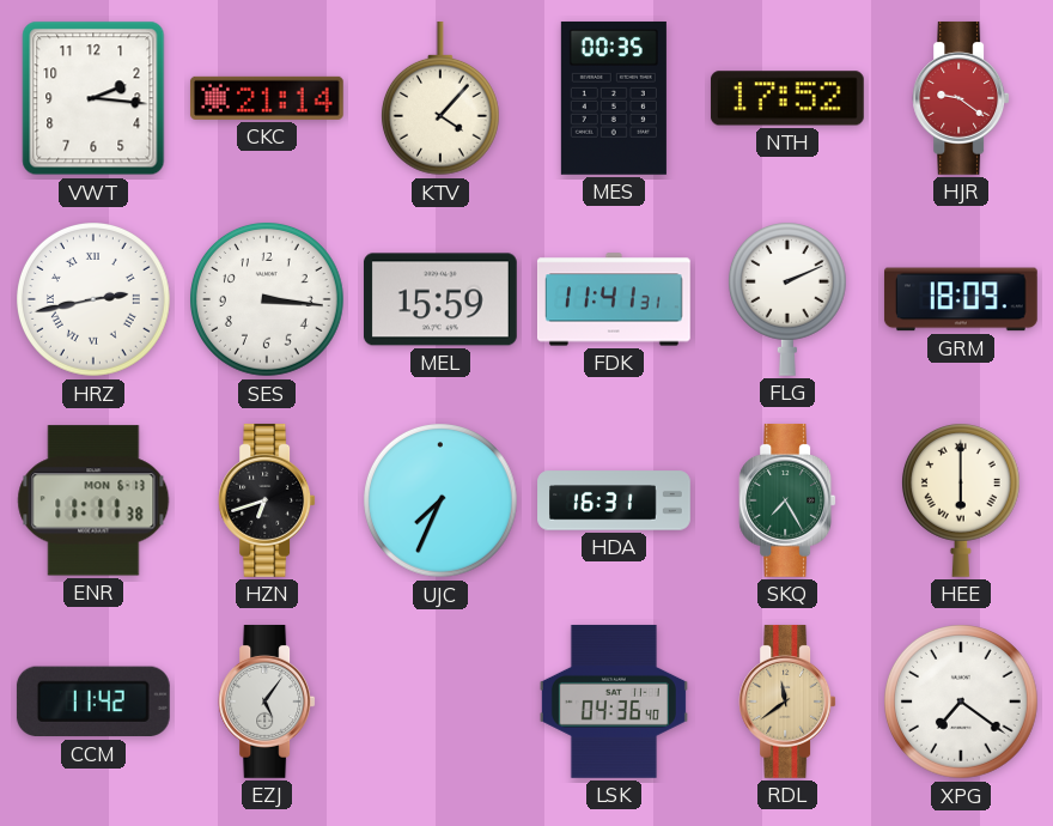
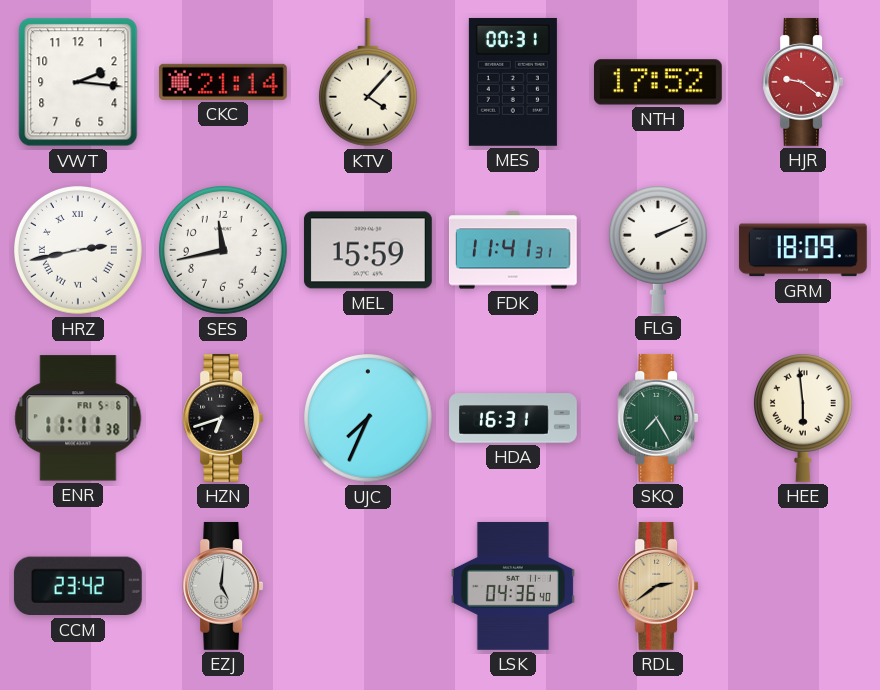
MES: 00:35 -> 00:31
SES: 3:16 -> 11:43
ENR date: MON 6-13 -> FRI 5-6
HEE: 6:00 -> 5:59
CCM: 11:42 -> 23:42
EZJ: 5:06 -> 5:01
RDL: 11:39 -> 2:39
XPG: 7:21 -> none
